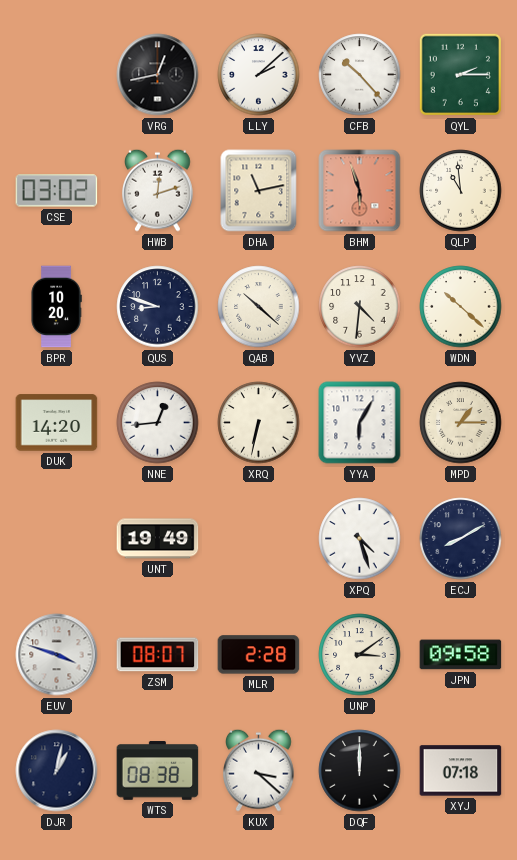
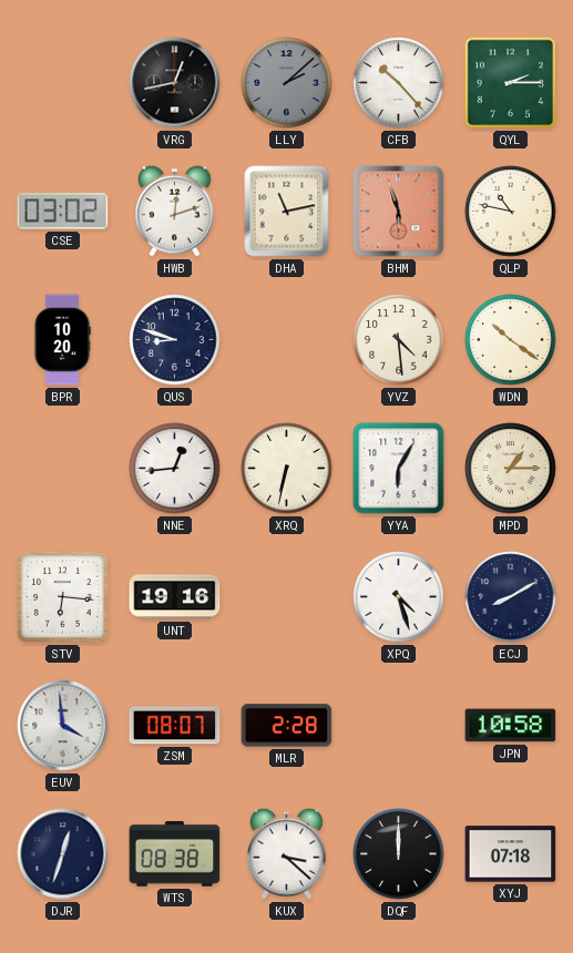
LLY dial: white -> grey
QLP: 10:59 -> 10:47
QAB: 10:22 -> none
YVZ: 4:31 -> 4:29
WDN: 10:22 -> 10:21
DUK: 14:20 -> none
STV: none -> 6:16
UNT: 19:49 -> 19:16
EUV: 3:48 -> 3:59
UNP: 3:09 -> none
JPN: 09:58 -> 10:58
DJR: 1:02 -> 12:33
